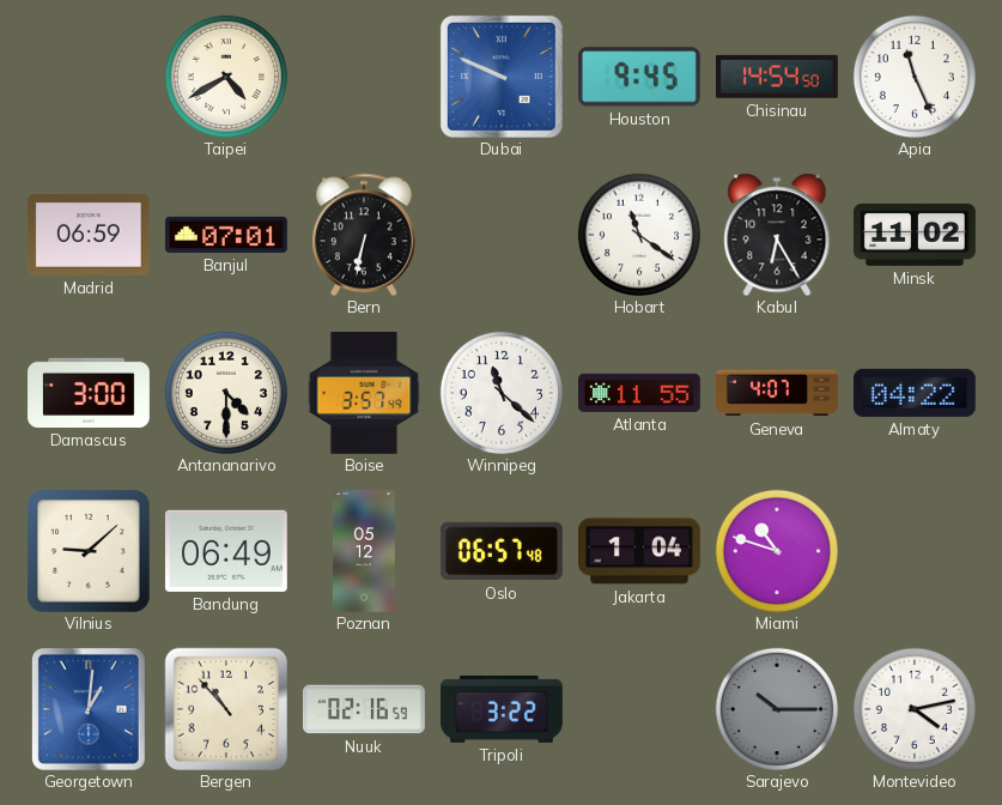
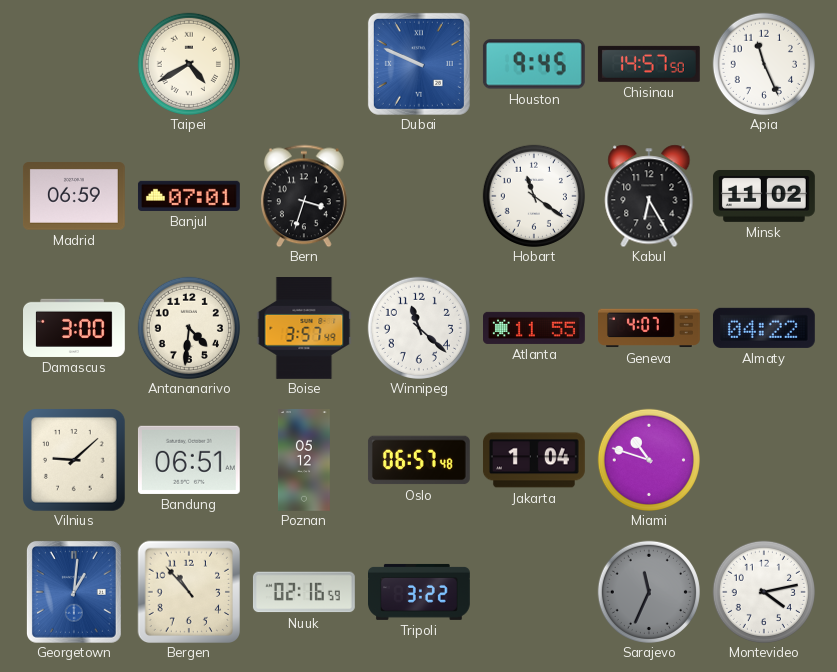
Chisinau: 14:54 -> 14:57
Bern: 6:32 -> 3:33
Antananarivo: 4:30 -> 4:31
Bandung: 06:49 -> 06:51
Sarajevo: 10:15 -> 11:34
